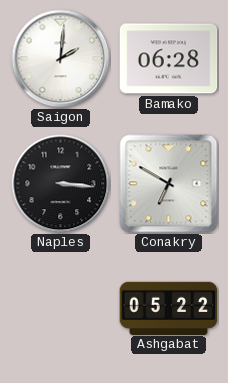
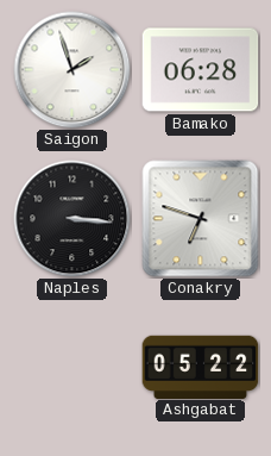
Saigon: 2:01 -> 1:57
Conakry: 6:50 -> 6:48
